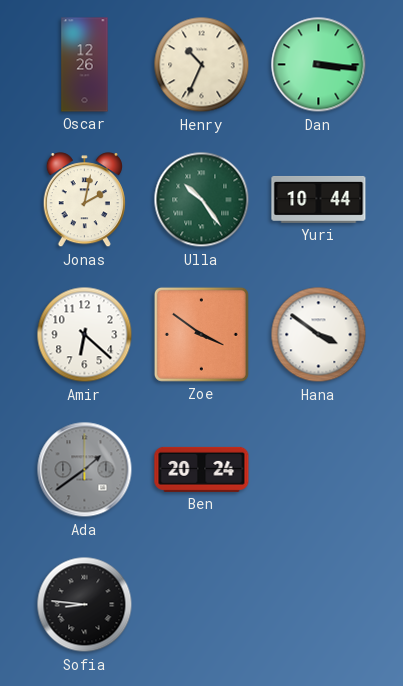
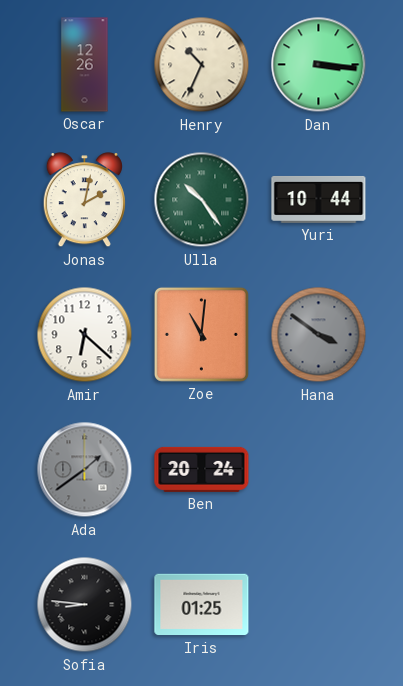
Zoe: 3:51 -> 11:01
Hana dial: white -> grey
Iris: none -> 01:25
